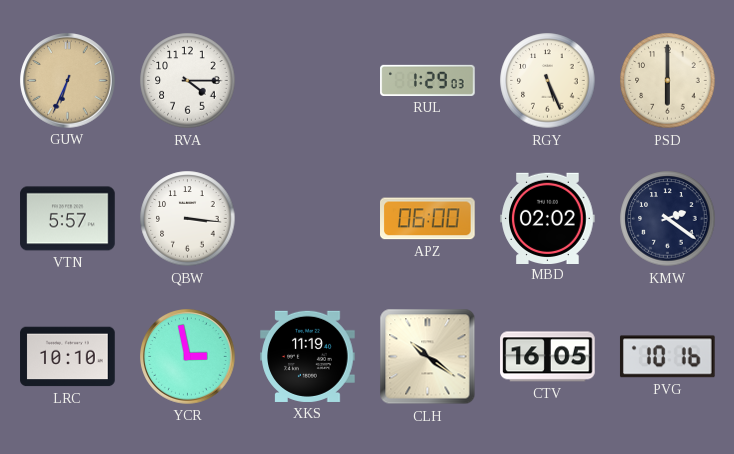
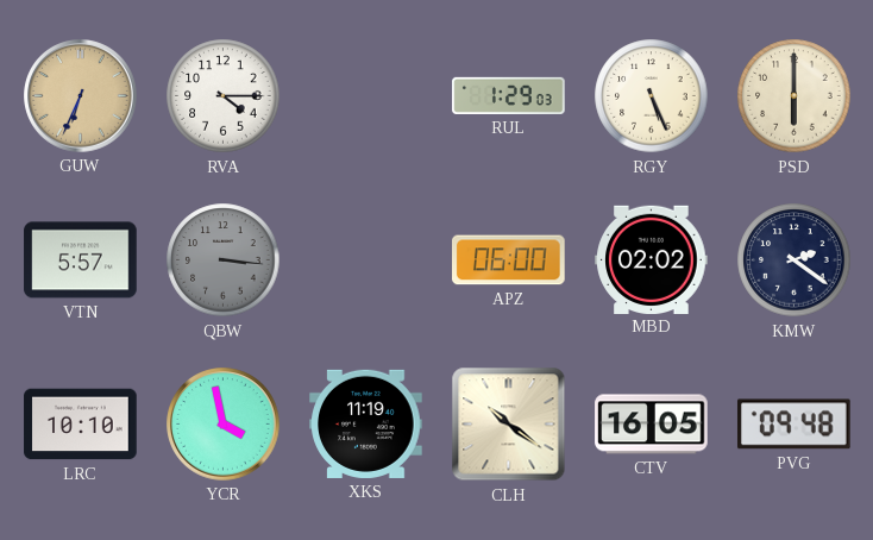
QBW dial: white -> grey
YCR: 2:58 -> 3:58
PVG: 10:16 -> 09:48
